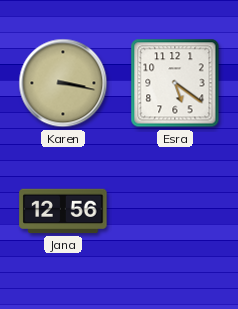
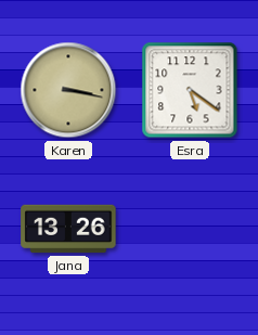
Jana: 12:56 -> 13:26
